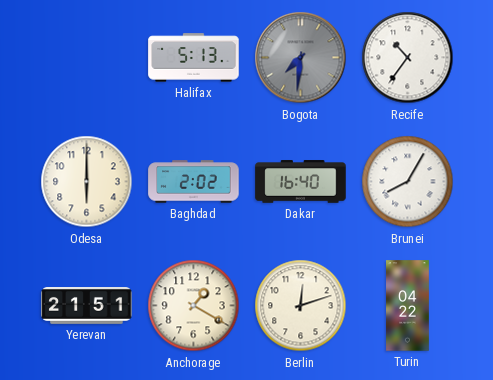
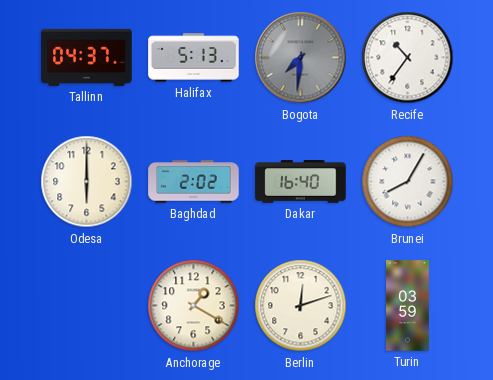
Tallinn: none -> 04:37
Yerevan: 21:51 -> none
Turin: 04:22 -> 03:59
